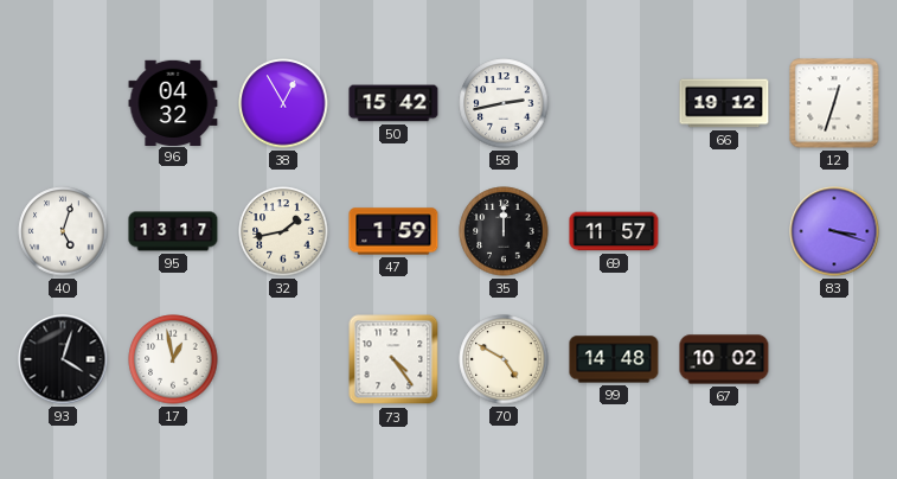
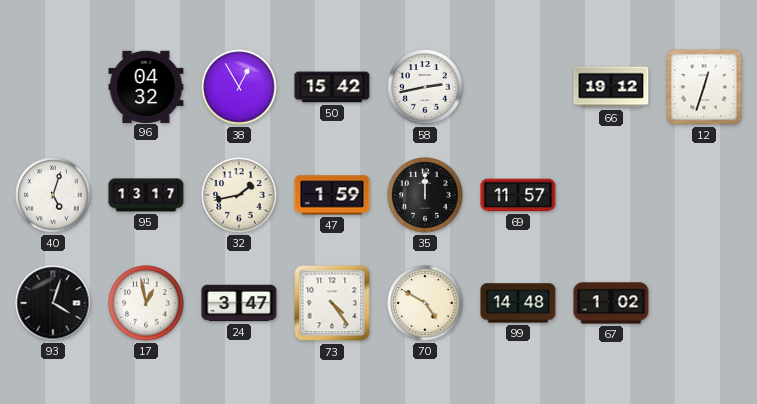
83: 3:18 -> none
24: none -> 3:47
67: 10:02 -> 1:02
